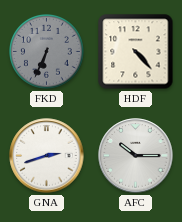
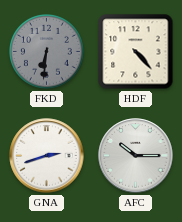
FKD: 6:34 -> 6:31
